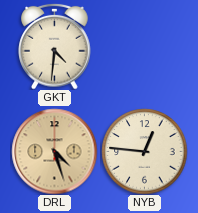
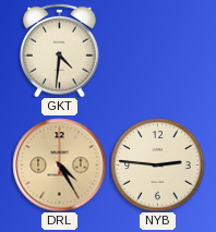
DRL: 4:27 -> 4:25
NYB: 12:46 -> 2:46
